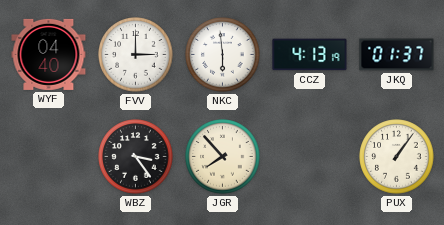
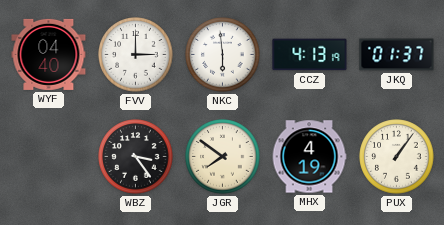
JGR: 7:53 -> 7:51
MHX: none -> 4:19
